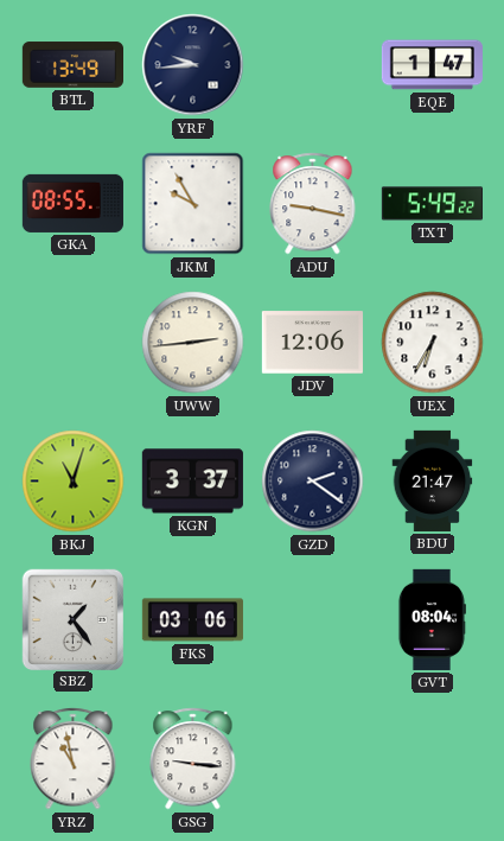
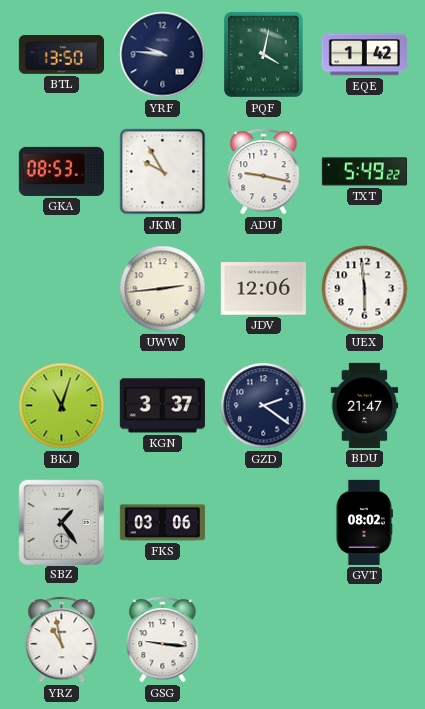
BTL: 13:49 -> 13:50
YRF: 9:44 -> 9:46
PQF: none -> 4:02
EQE: 1:47 -> 1:42
GKA: 08:55 -> 08:53
UEX: 6:35 -> 5:59
GVT: 08:04 -> 08:02
